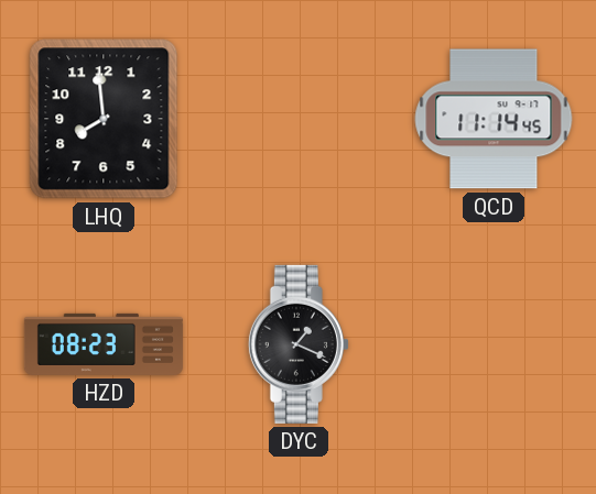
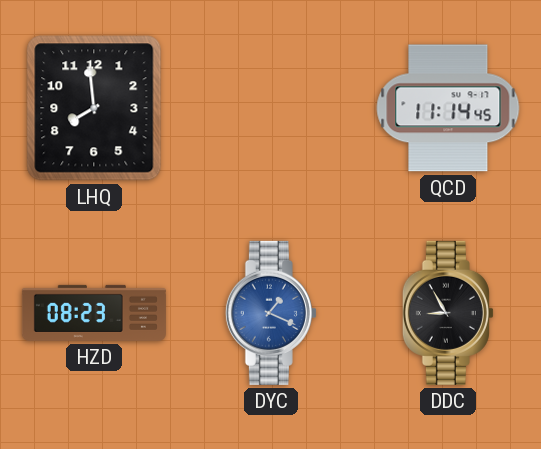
DYC dial: black -> blue
DDC: none -> 8:55
